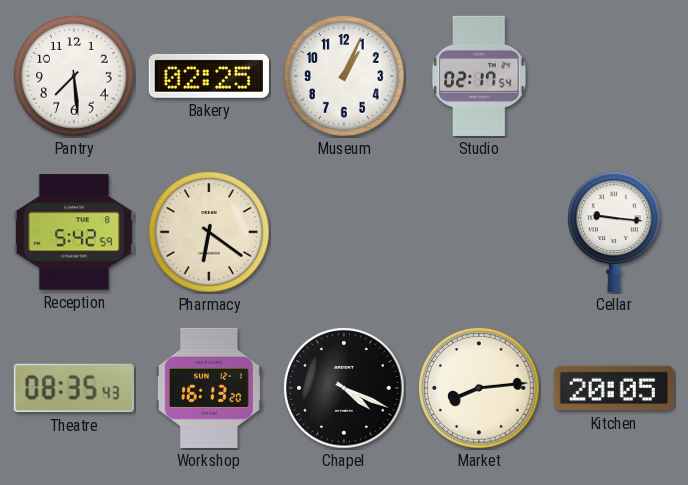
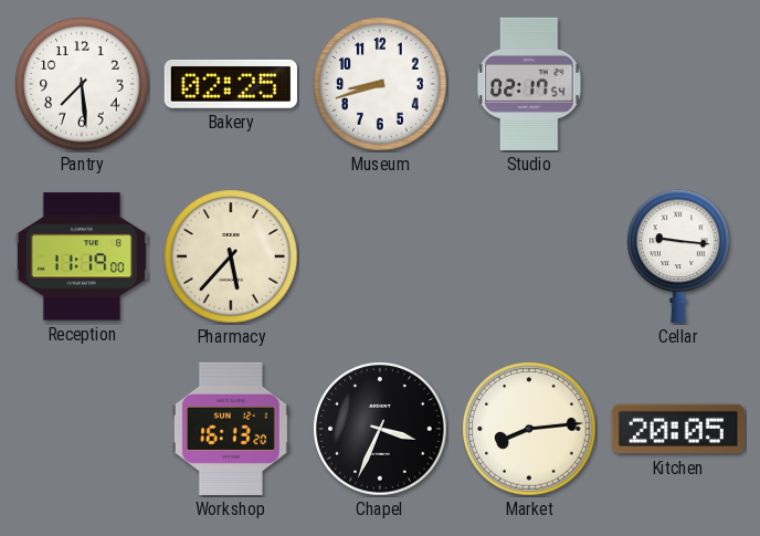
Museum: 1:04 -> 8:42
Reception: 5:42 -> 11:19
Pharmacy: 6:21 -> 5:37
Theatre: 08:35 -> none
Chapel: 4:19 -> 3:34
